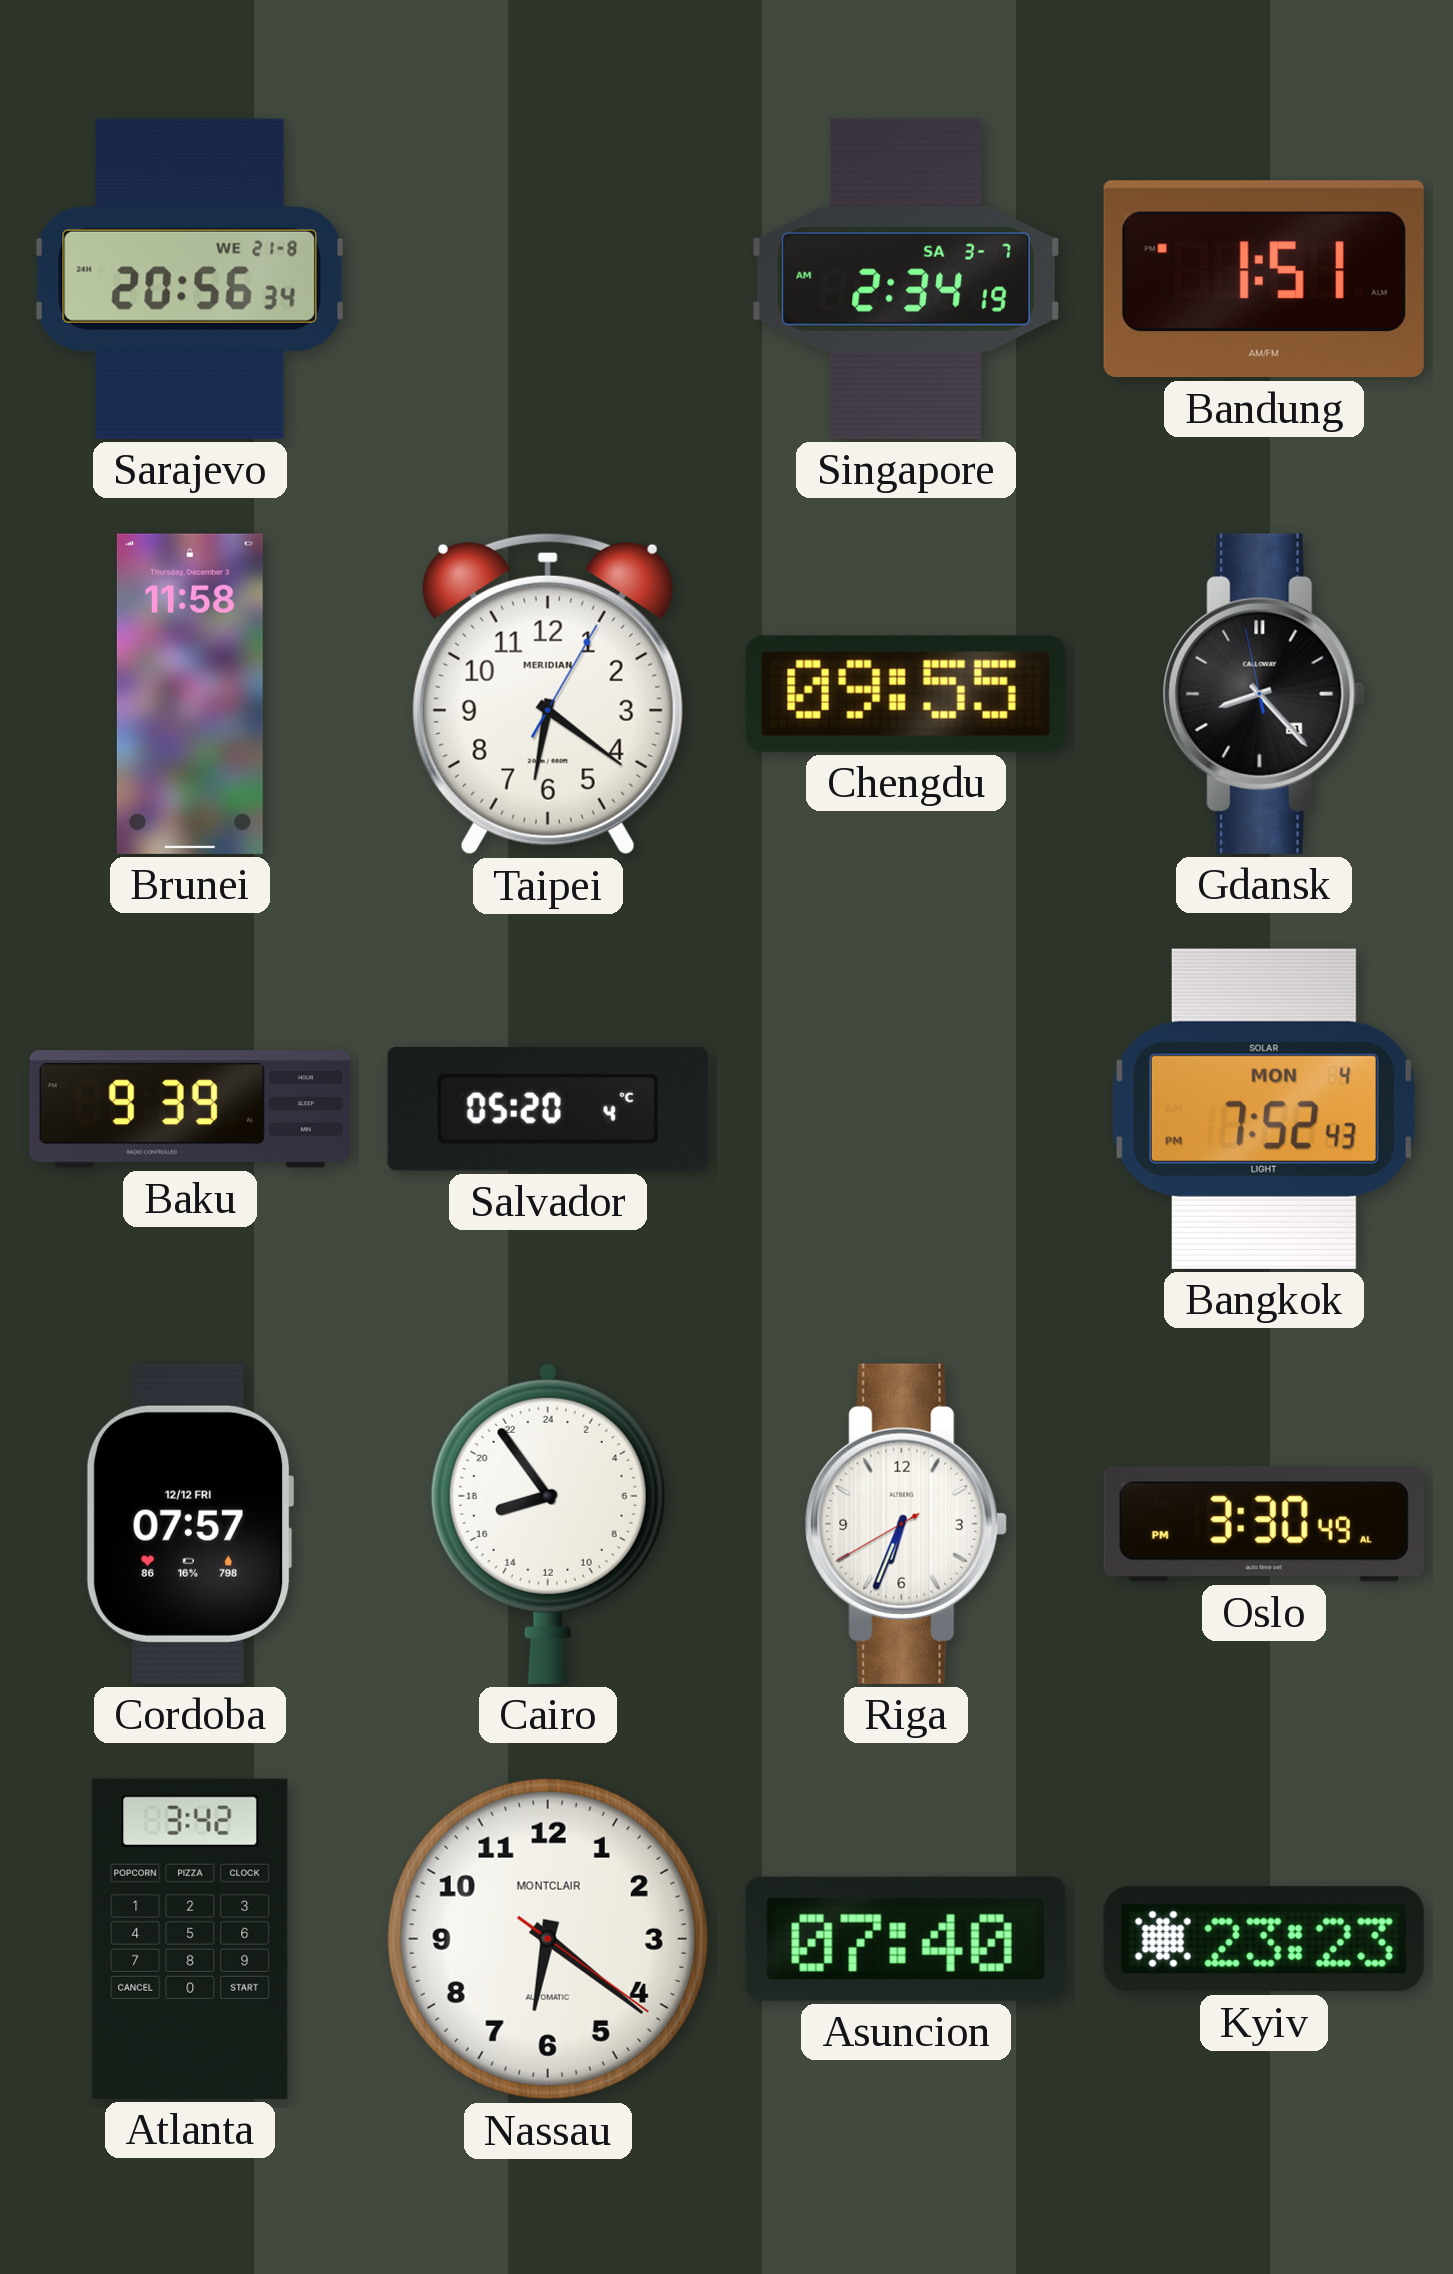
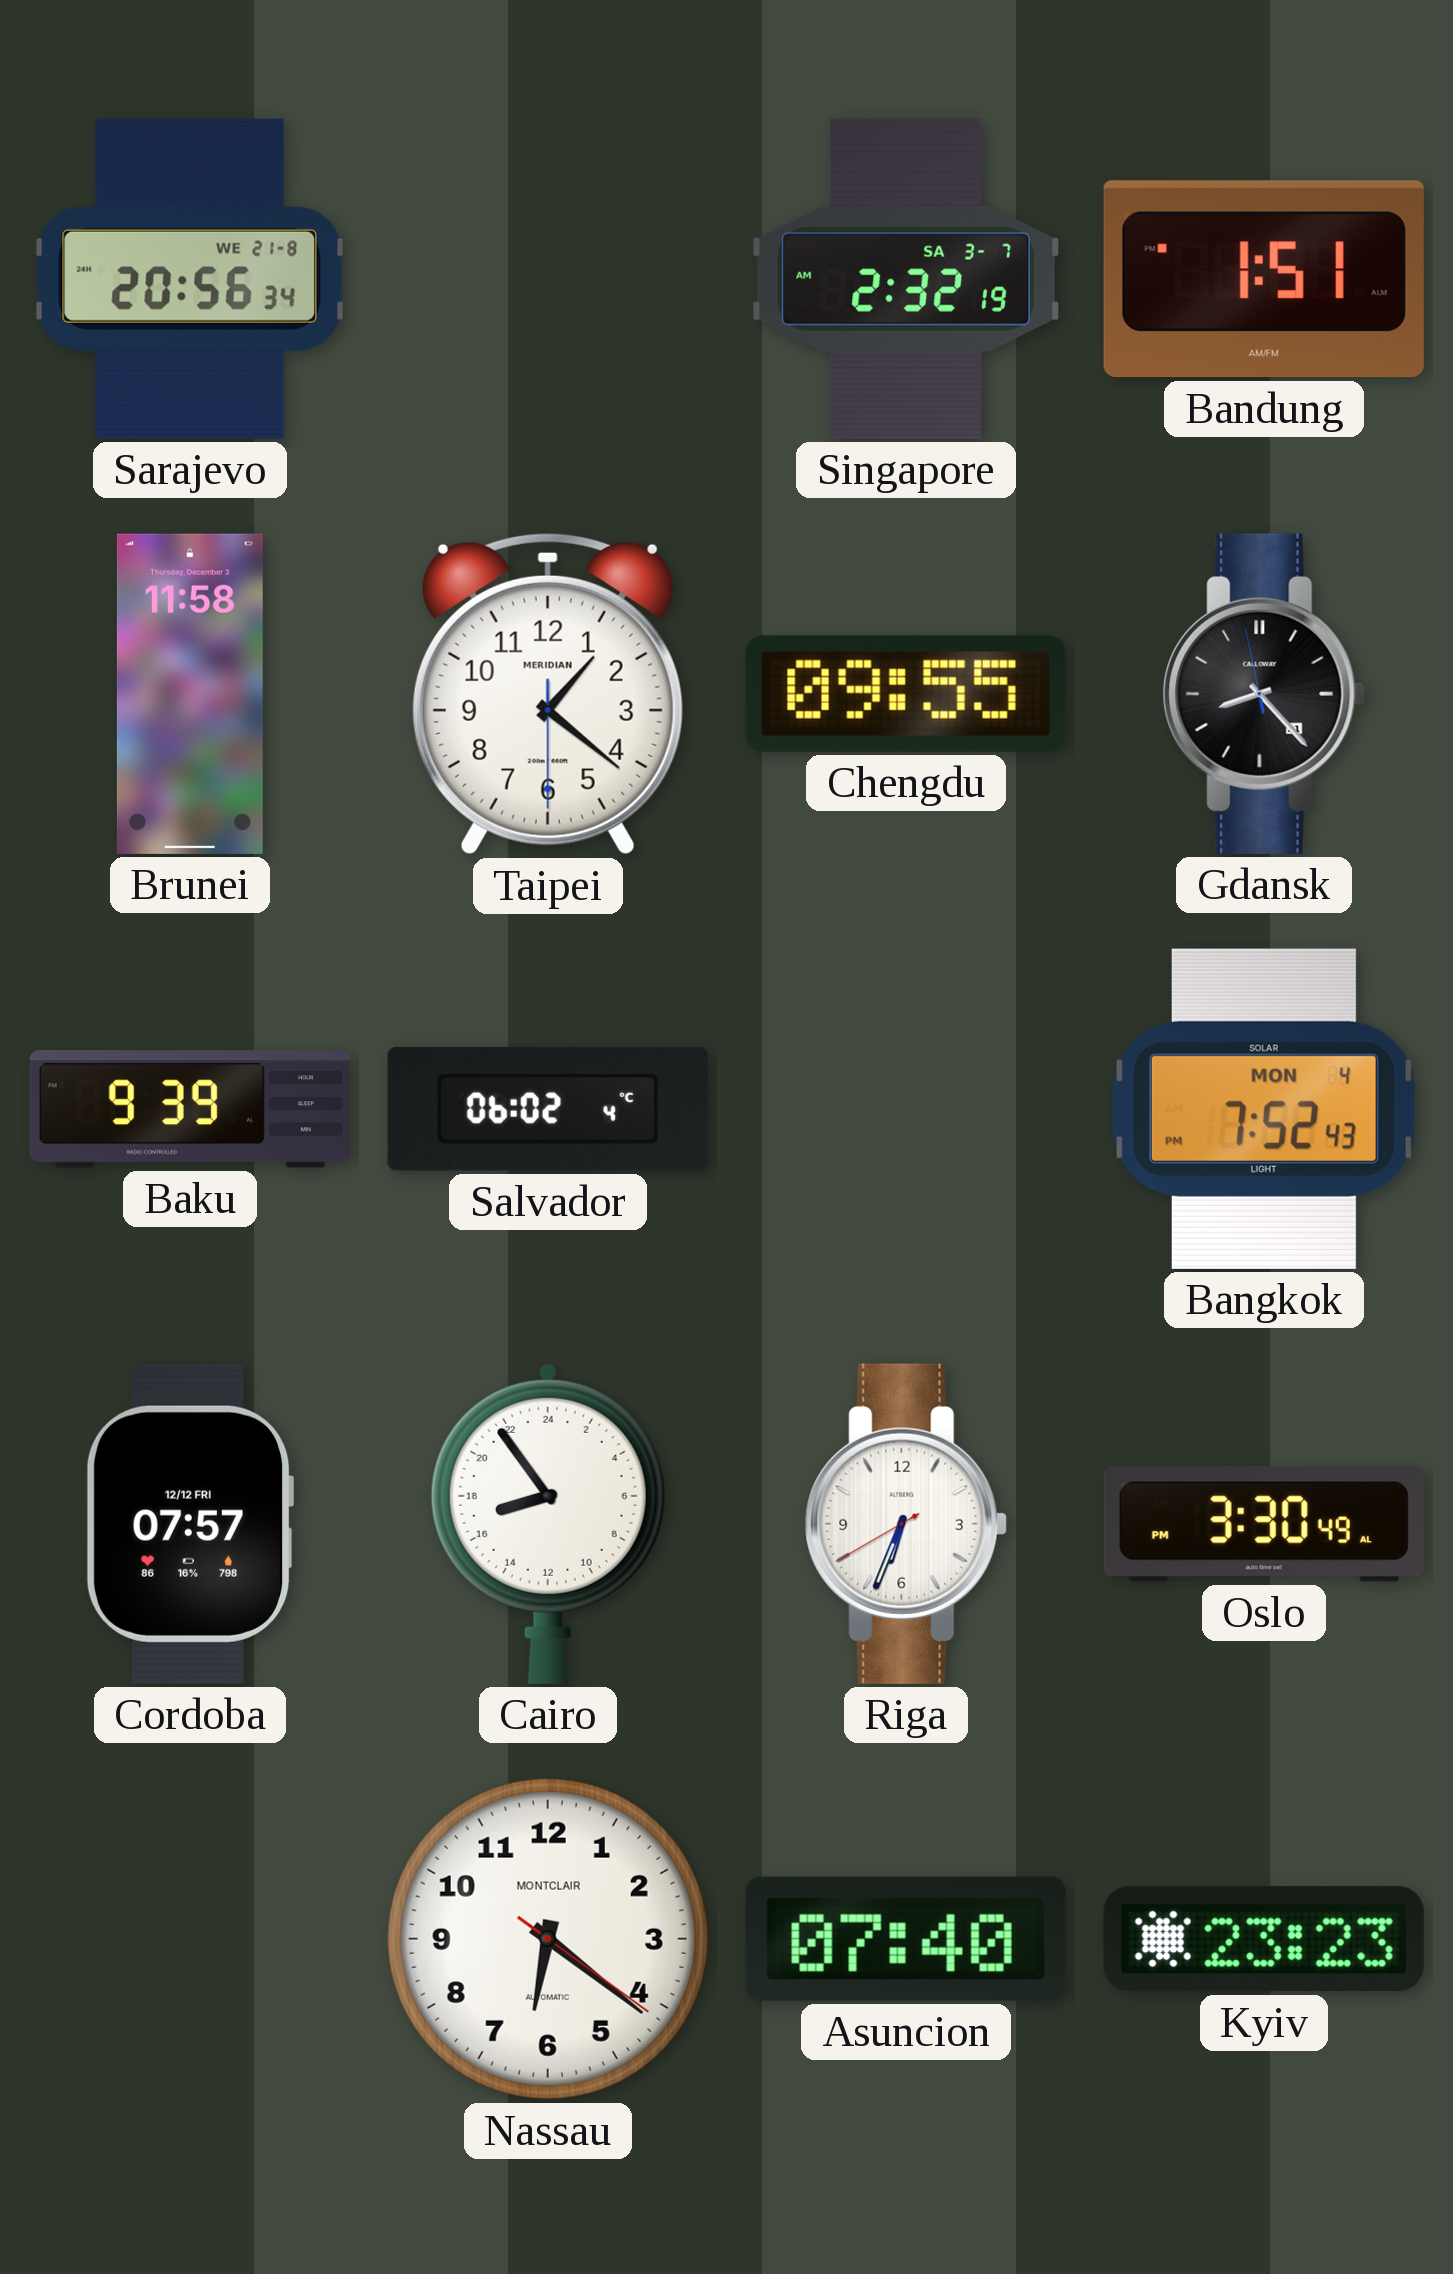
Singapore: 2:34 -> 2:32
Taipei: 6:21 -> 1:21
Salvador: 05:20 -> 06:02
Atlanta: 3:42 -> none
